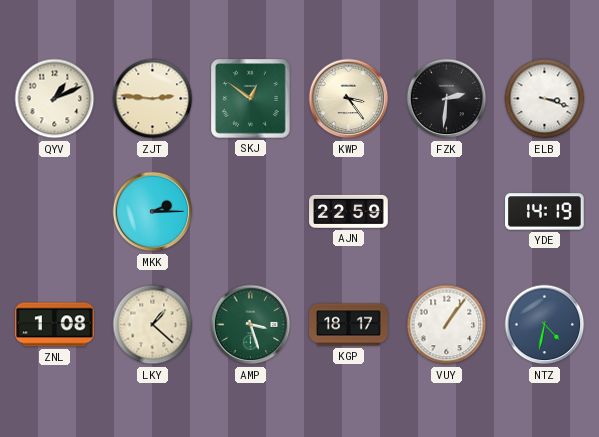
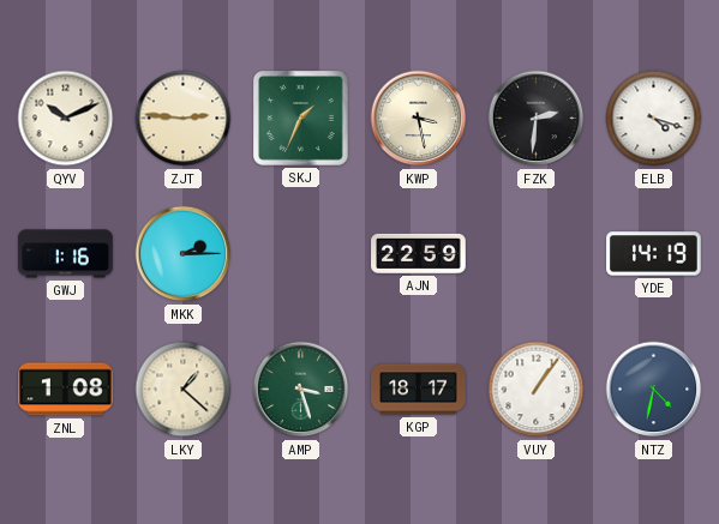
QYV: 1:11 -> 10:11
SKJ: 12:51 -> 1:34
KWP: 3:24 -> 3:28
ELB: 3:18 -> 4:18
GWJ: none -> 1:16
